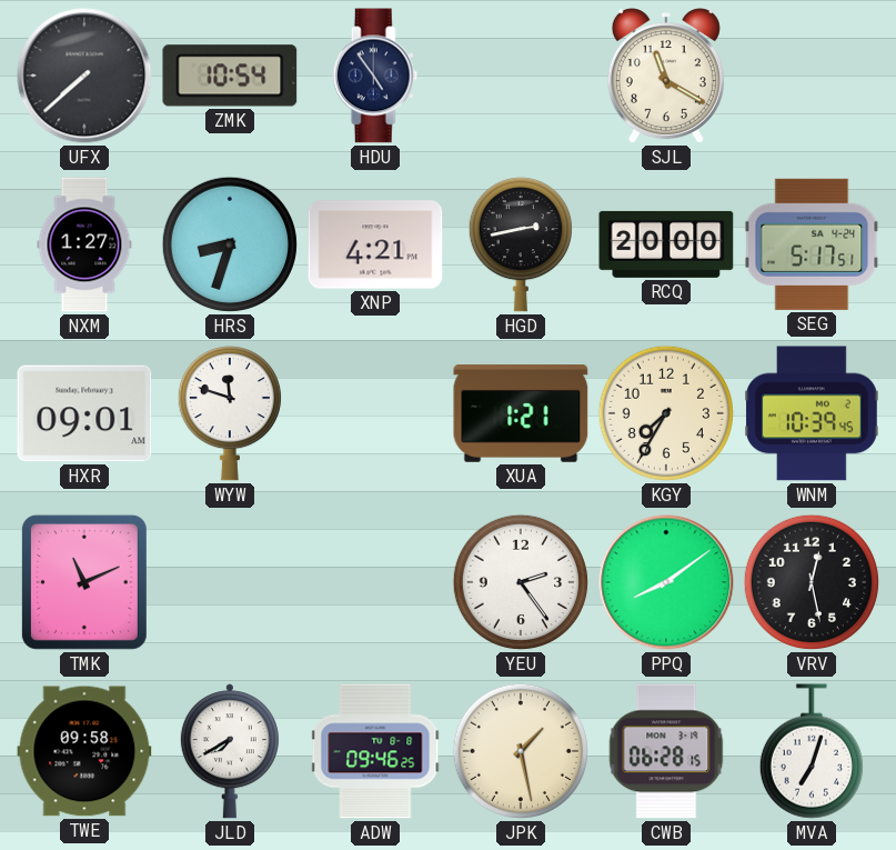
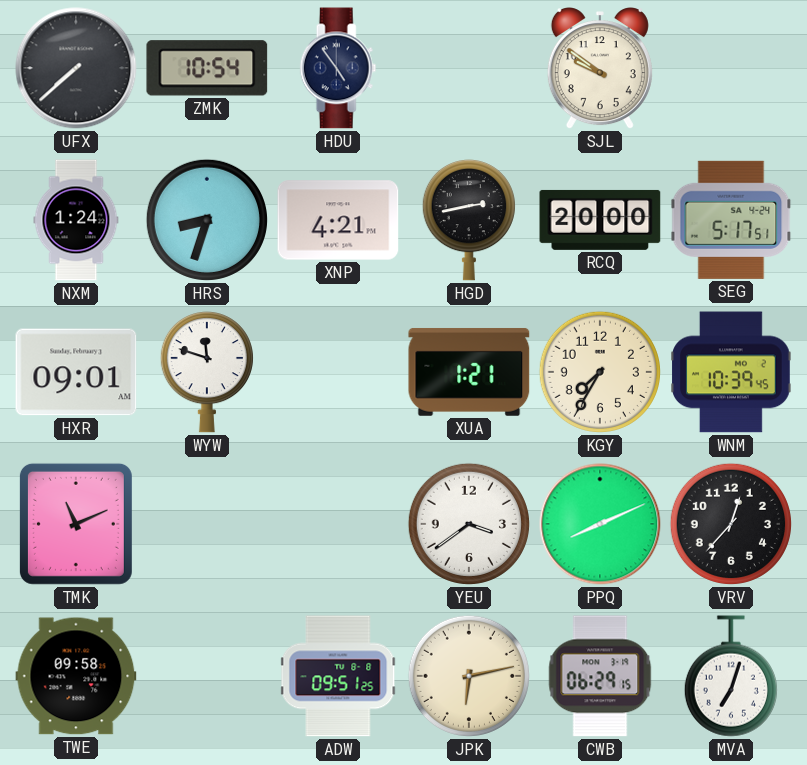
SJL: 11:20 -> 9:51
NXM: 1:27 -> 1:24
YEU: 2:24 -> 3:39
PPQ: 8:09 -> 8:11
VRV: 12:28 -> 12:37
JLD: 7:40 -> none
ADW: 09:46 -> 09:51
JPK: 1:28 -> 6:13
CWB: 06:28 -> 06:29
